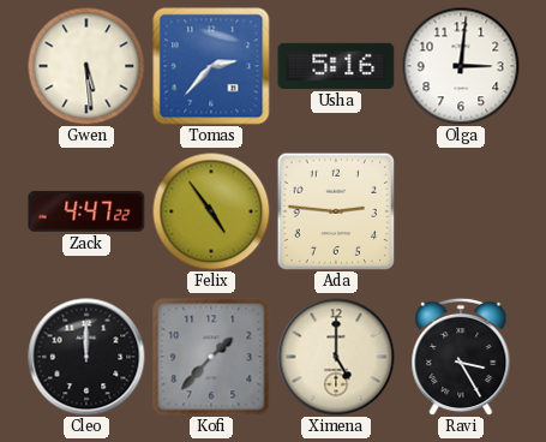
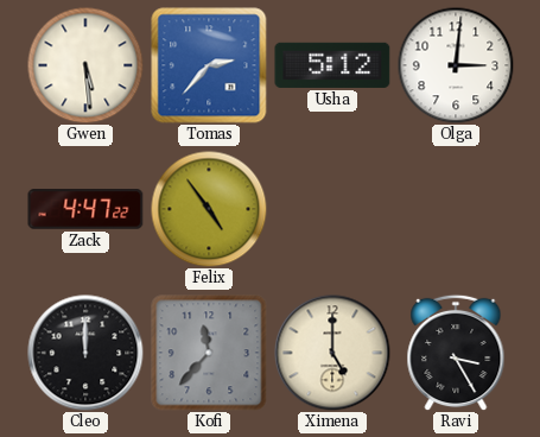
Usha: 5:16 -> 5:12
Ada: 2:46 -> none
Kofi: 1:37 -> 11:37
